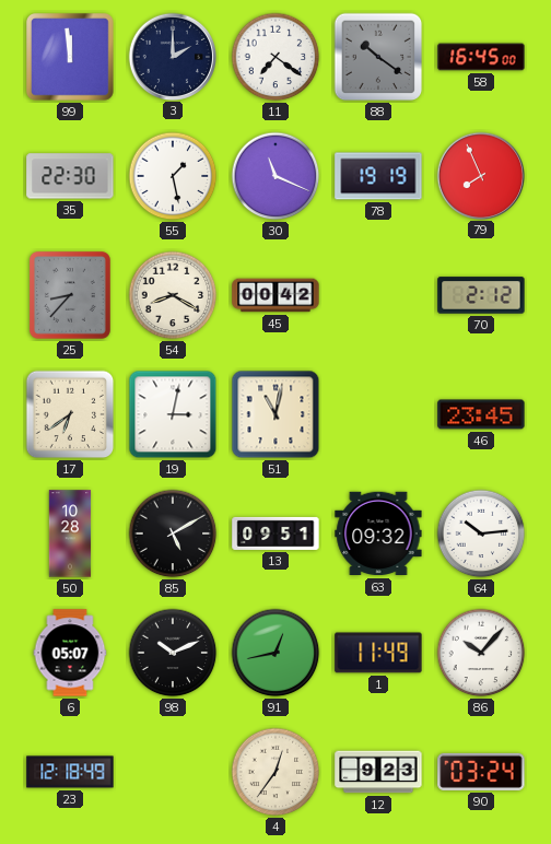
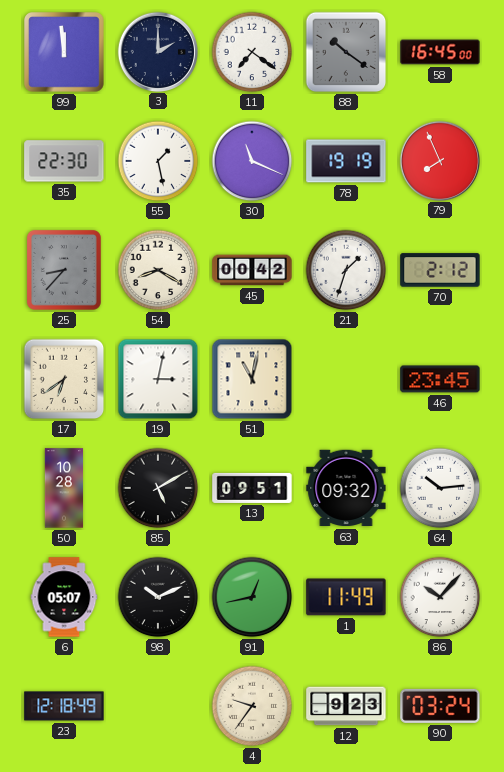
21: none -> 1:33
4: 12:36 -> 9:36
